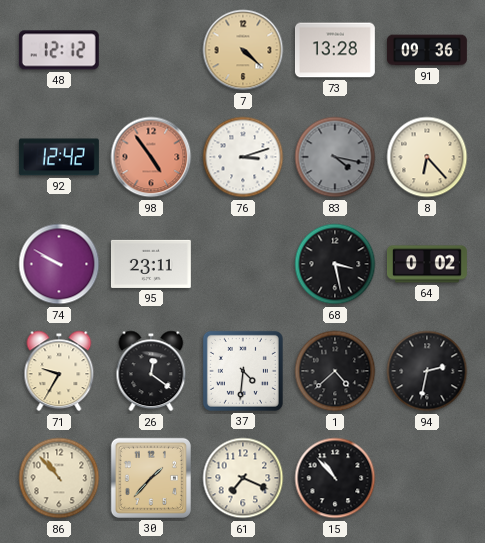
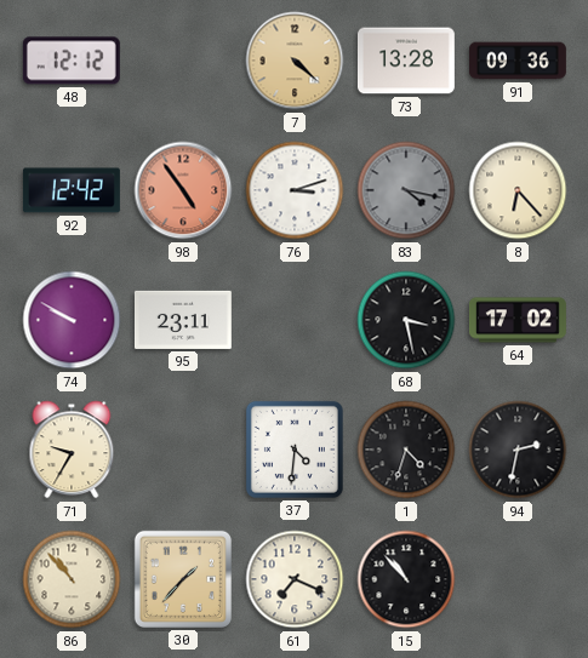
64: 0:02 -> 17:02
26: 12:21 -> none
1: 4:38 -> 4:33
